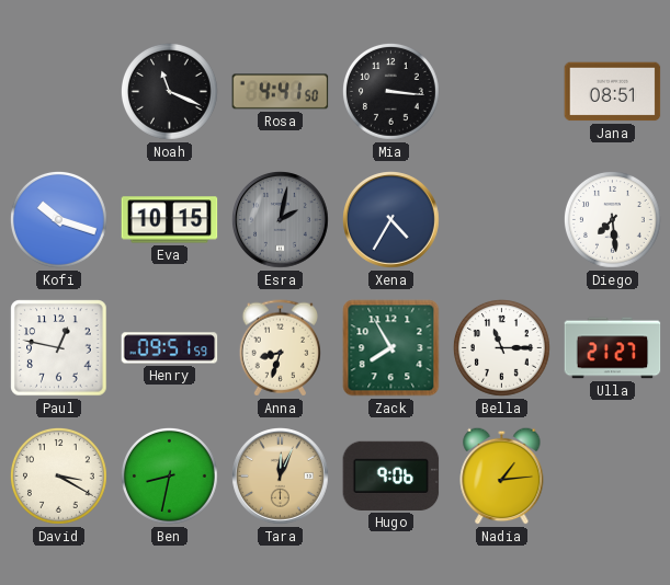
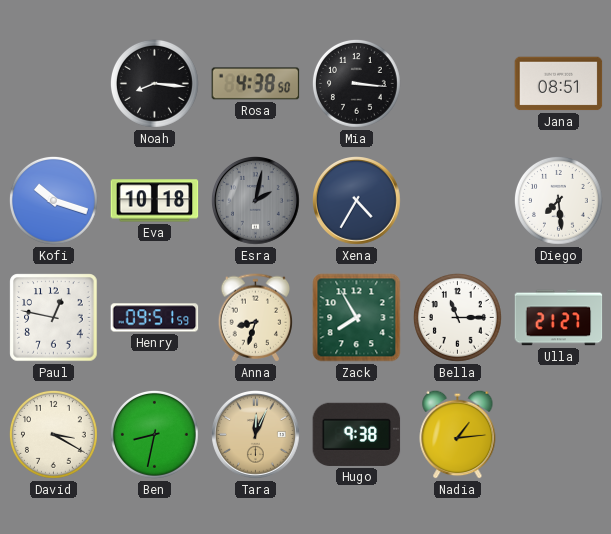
Noah: 11:19 -> 8:16
Rosa: 4:41 -> 4:38
Eva: 10:15 -> 10:18
Hugo: 9:06 -> 9:38
